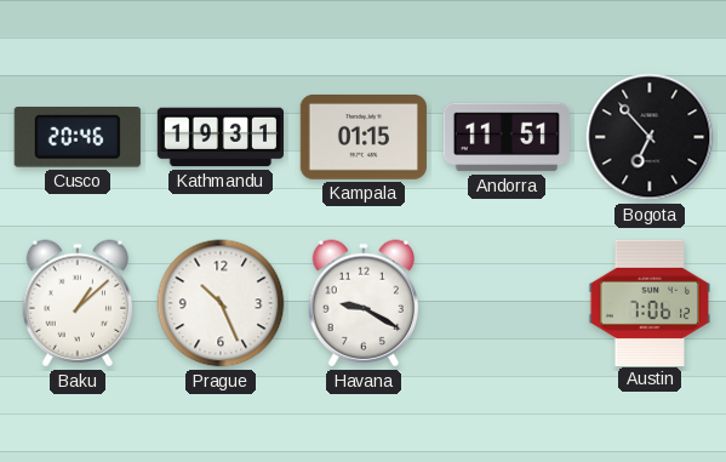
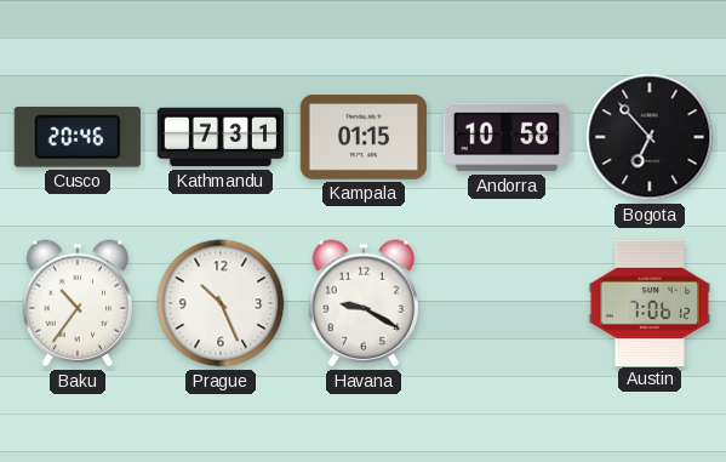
Kathmandu: 19:31 -> 7:31
Andorra: 11:51 -> 10:58
Baku: 1:08 -> 10:36
